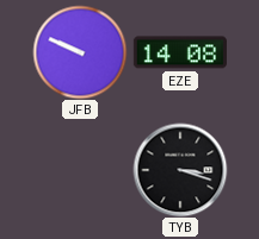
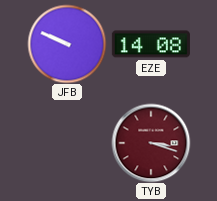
TYB dial: black -> burgundy
